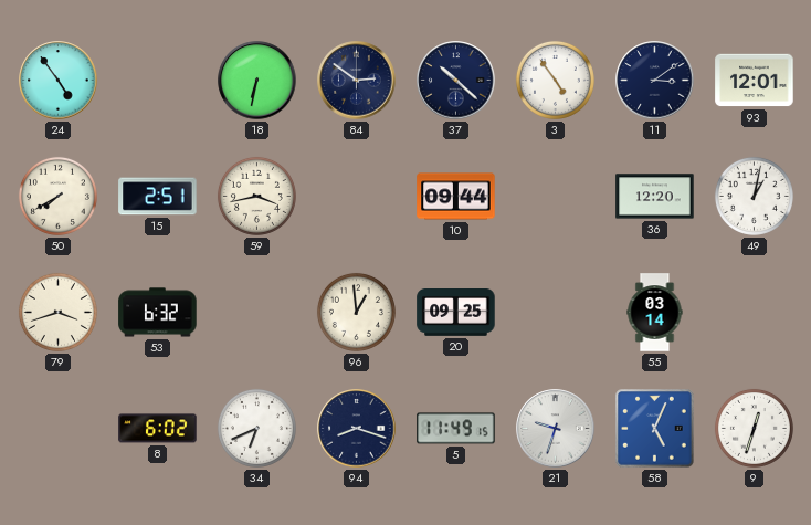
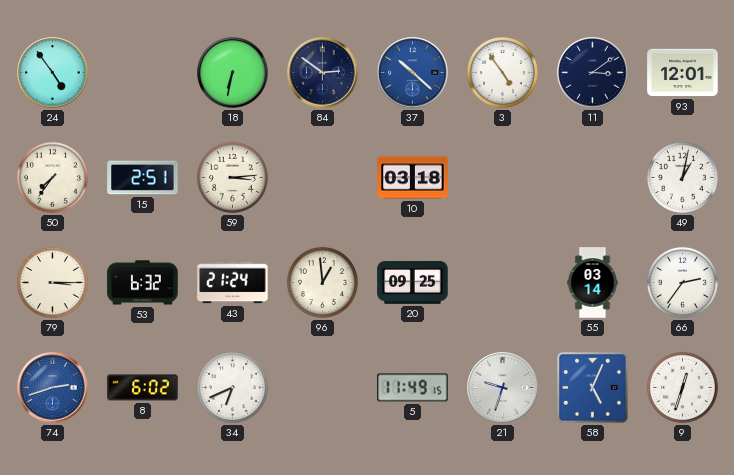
37 dial: navy -> blue
50: 7:40 -> 7:36
59: 3:43 -> 3:14
10: 09:44 -> 03:18
36: 12:20 -> none
79: 3:42 -> 3:15
43: none -> 21:24
66: none -> 2:36
74: none -> 2:42
94: 8:18 -> none
